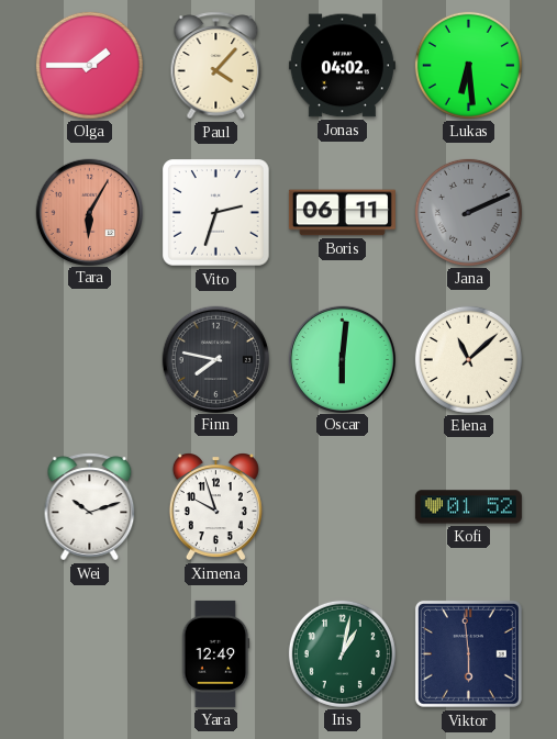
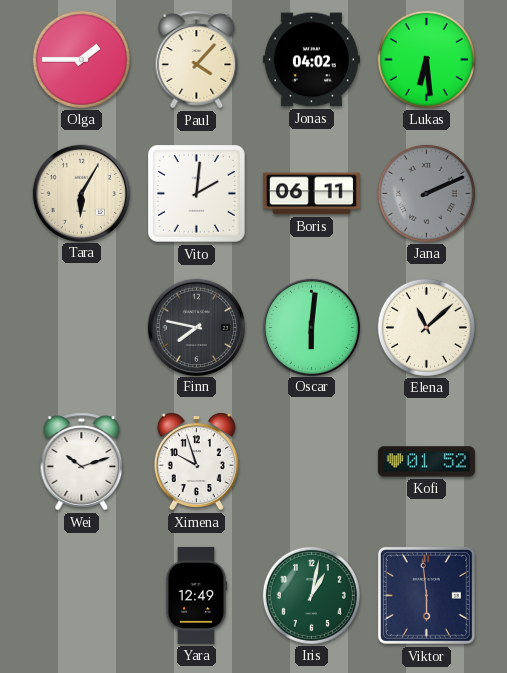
Tara dial: salmon -> cream
Vito: 2:33 -> 2:01
